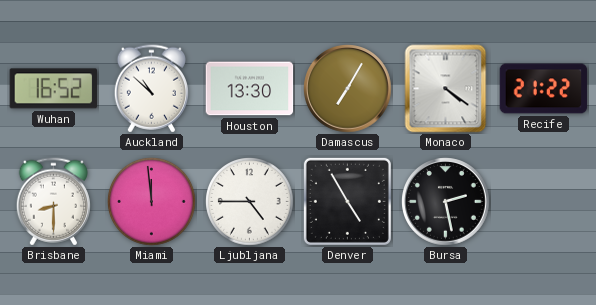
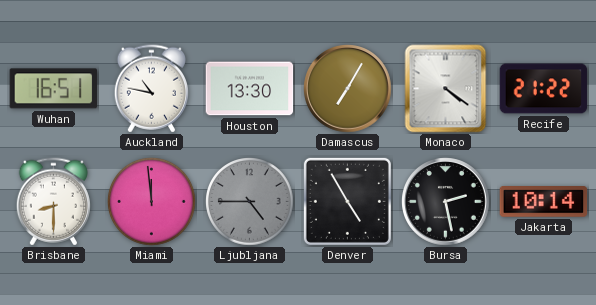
Wuhan: 16:52 -> 16:51
Auckland: 10:52 -> 10:47
Ljubljana dial: white -> grey
Jakarta: none -> 10:14
